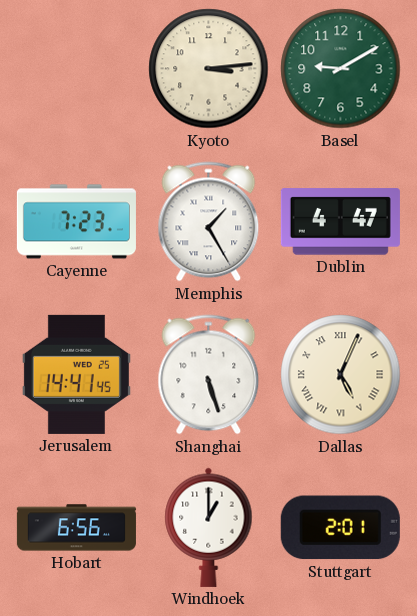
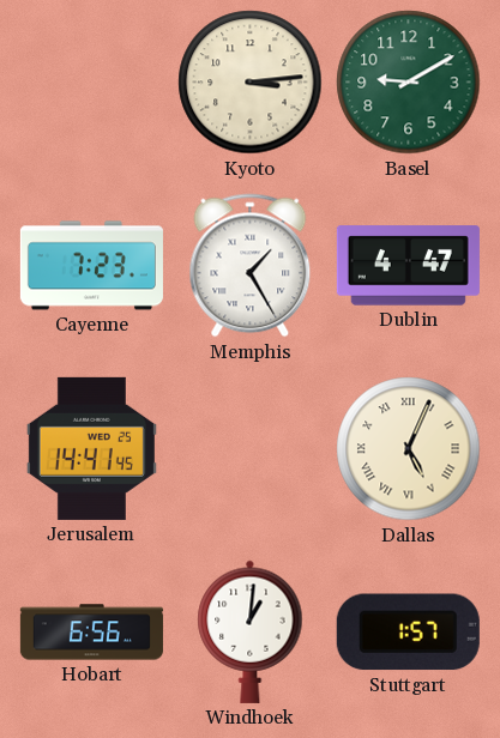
Shanghai: 5:27 -> none
Windhoek: 1:00 -> 1:01
Stuttgart: 2:01 -> 1:57
